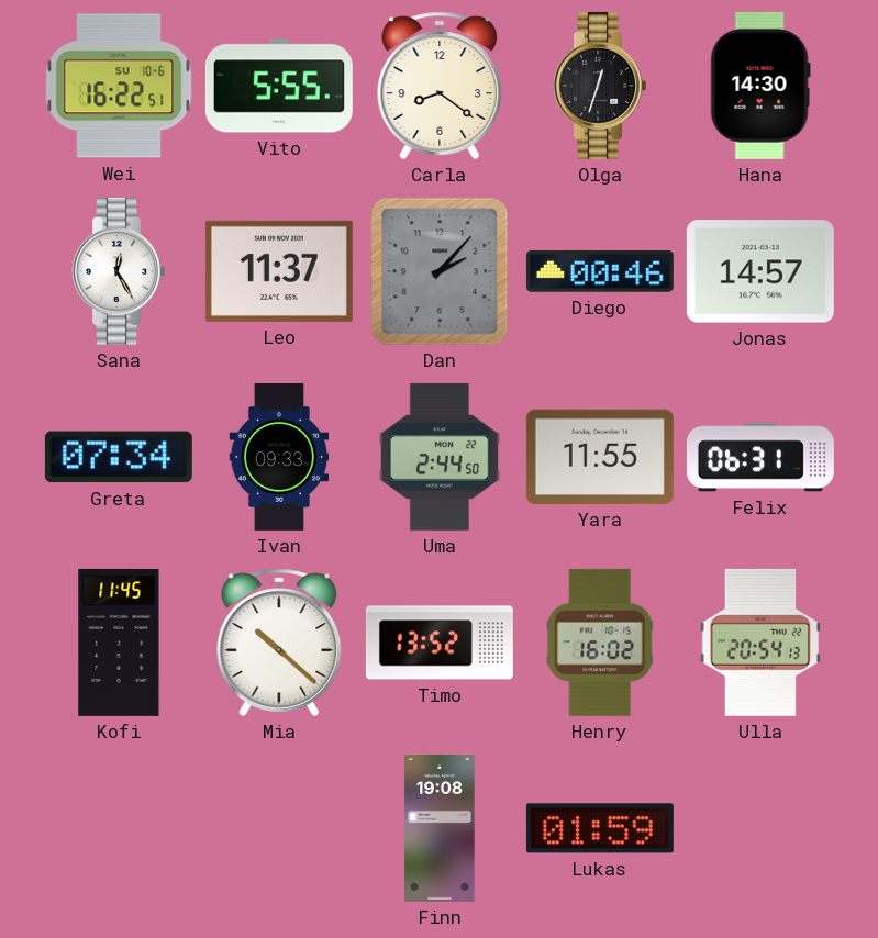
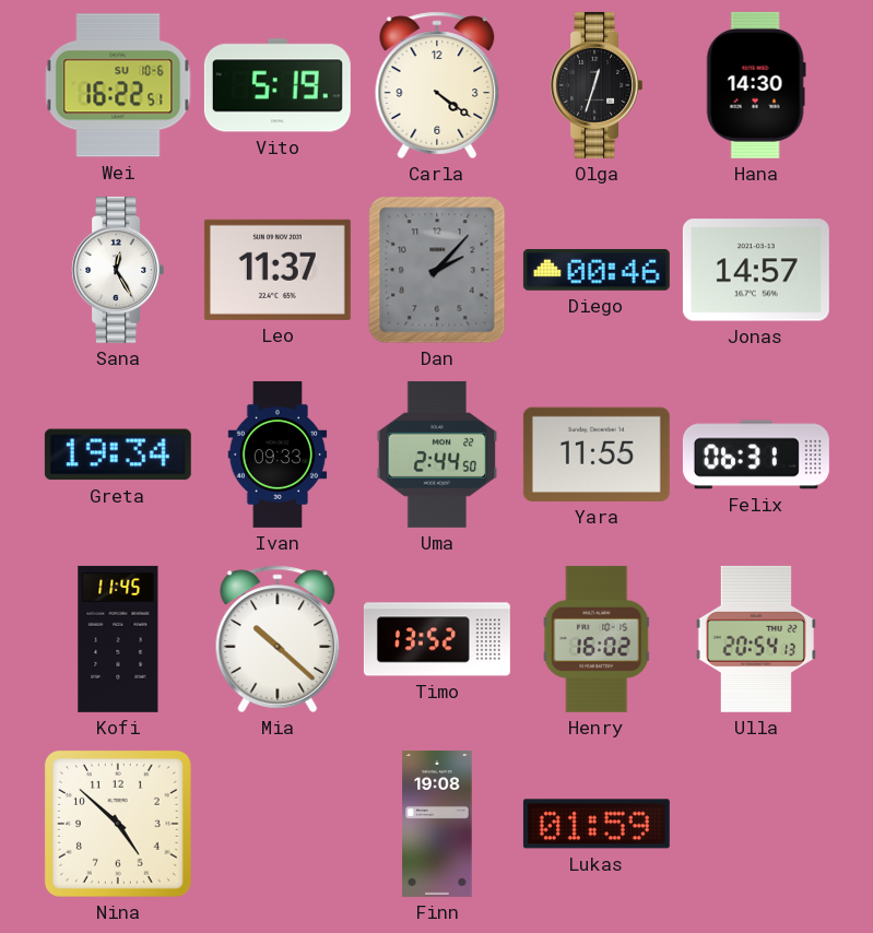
Vito: 5:55 -> 5:19
Carla: 8:21 -> 4:21
Greta: 07:34 -> 19:34
Nina: none -> 4:52
